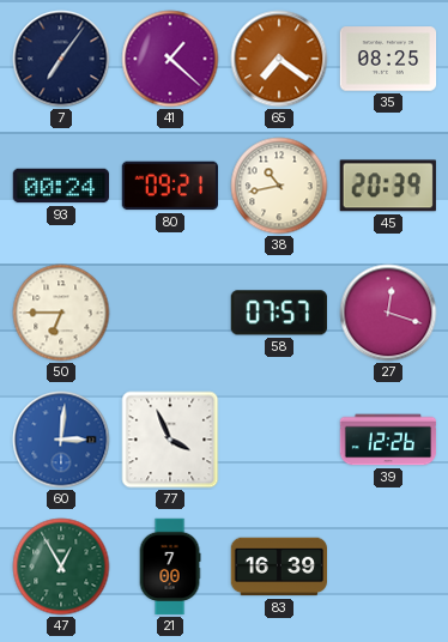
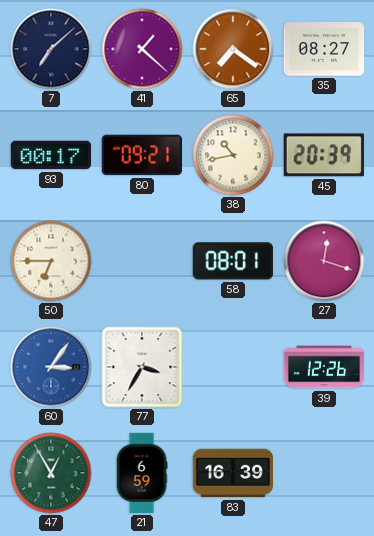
7: 7:06 -> 7:08
35: 08:25 -> 08:27
93: 00:24 -> 00:17
58: 07:57 -> 08:01
60: 3:01 -> 3:06
77: 3:56 -> 3:35
21: 7:00 -> 6:59
